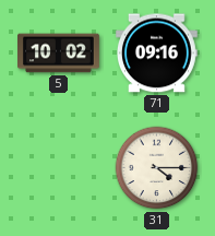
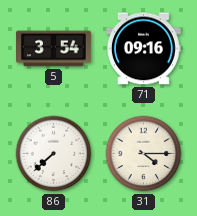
5: 10:02 -> 3:54
86: none -> 7:38
